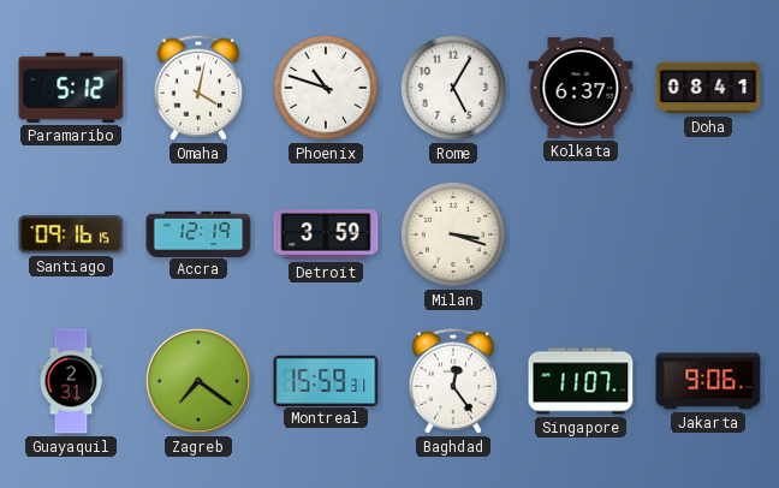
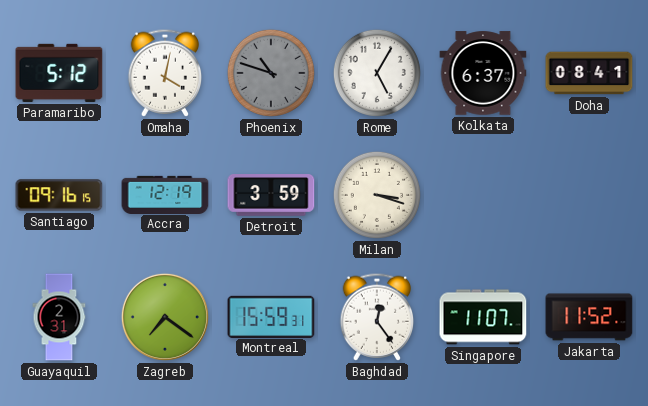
Phoenix dial: white -> grey
Jakarta: 9:06 -> 11:52
